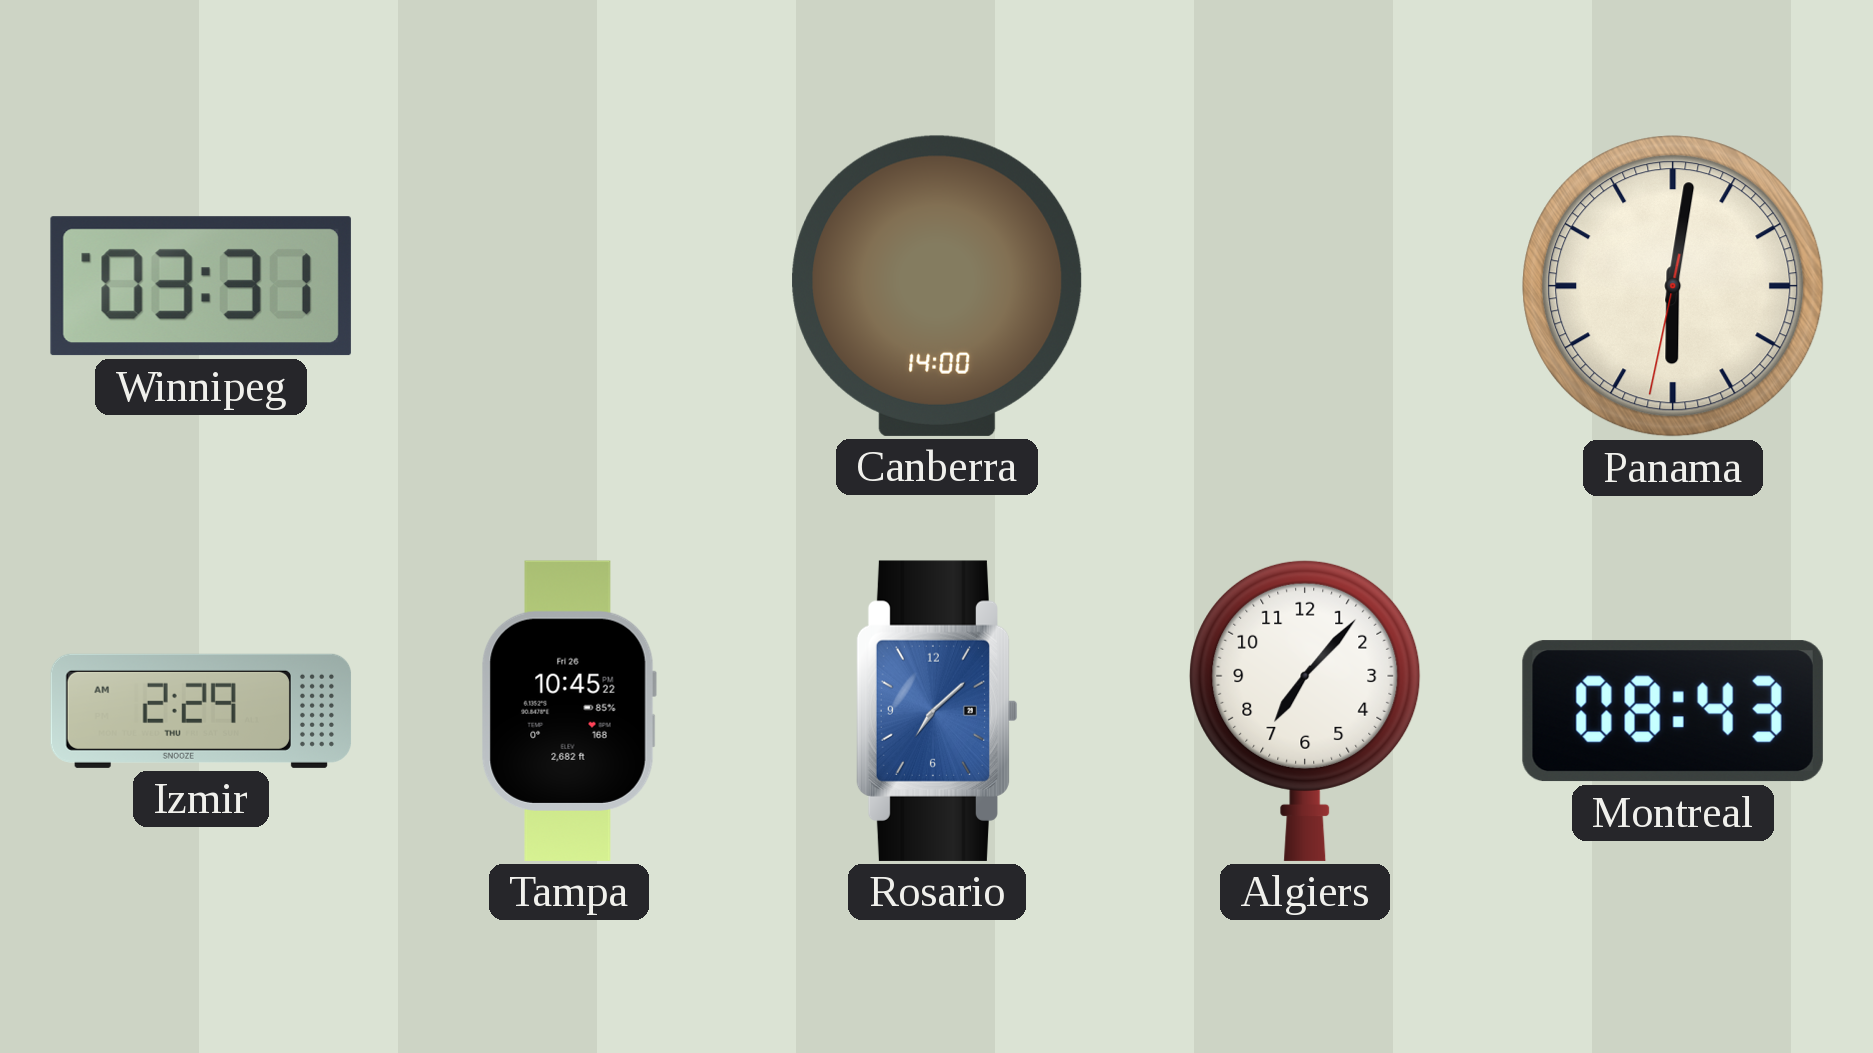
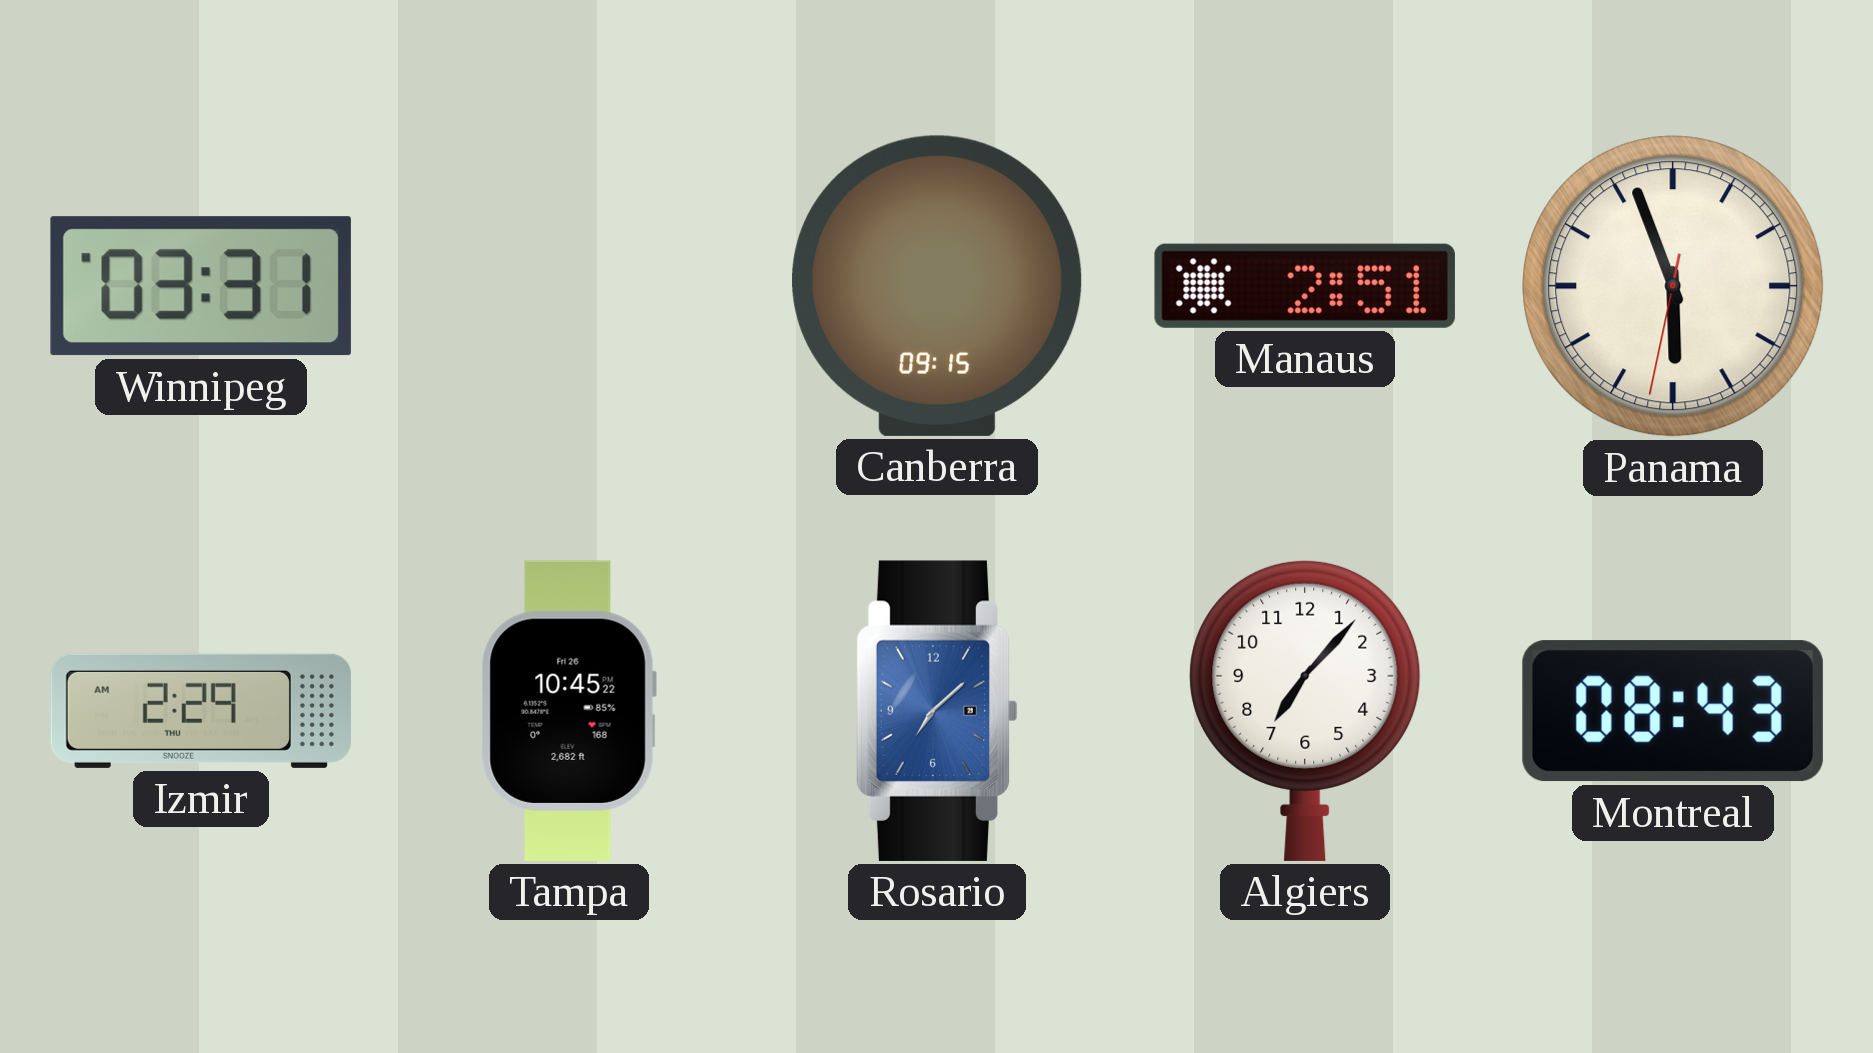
Canberra: 14:00 -> 09:15
Manaus: none -> 2:51
Panama: 6:01 -> 5:56
